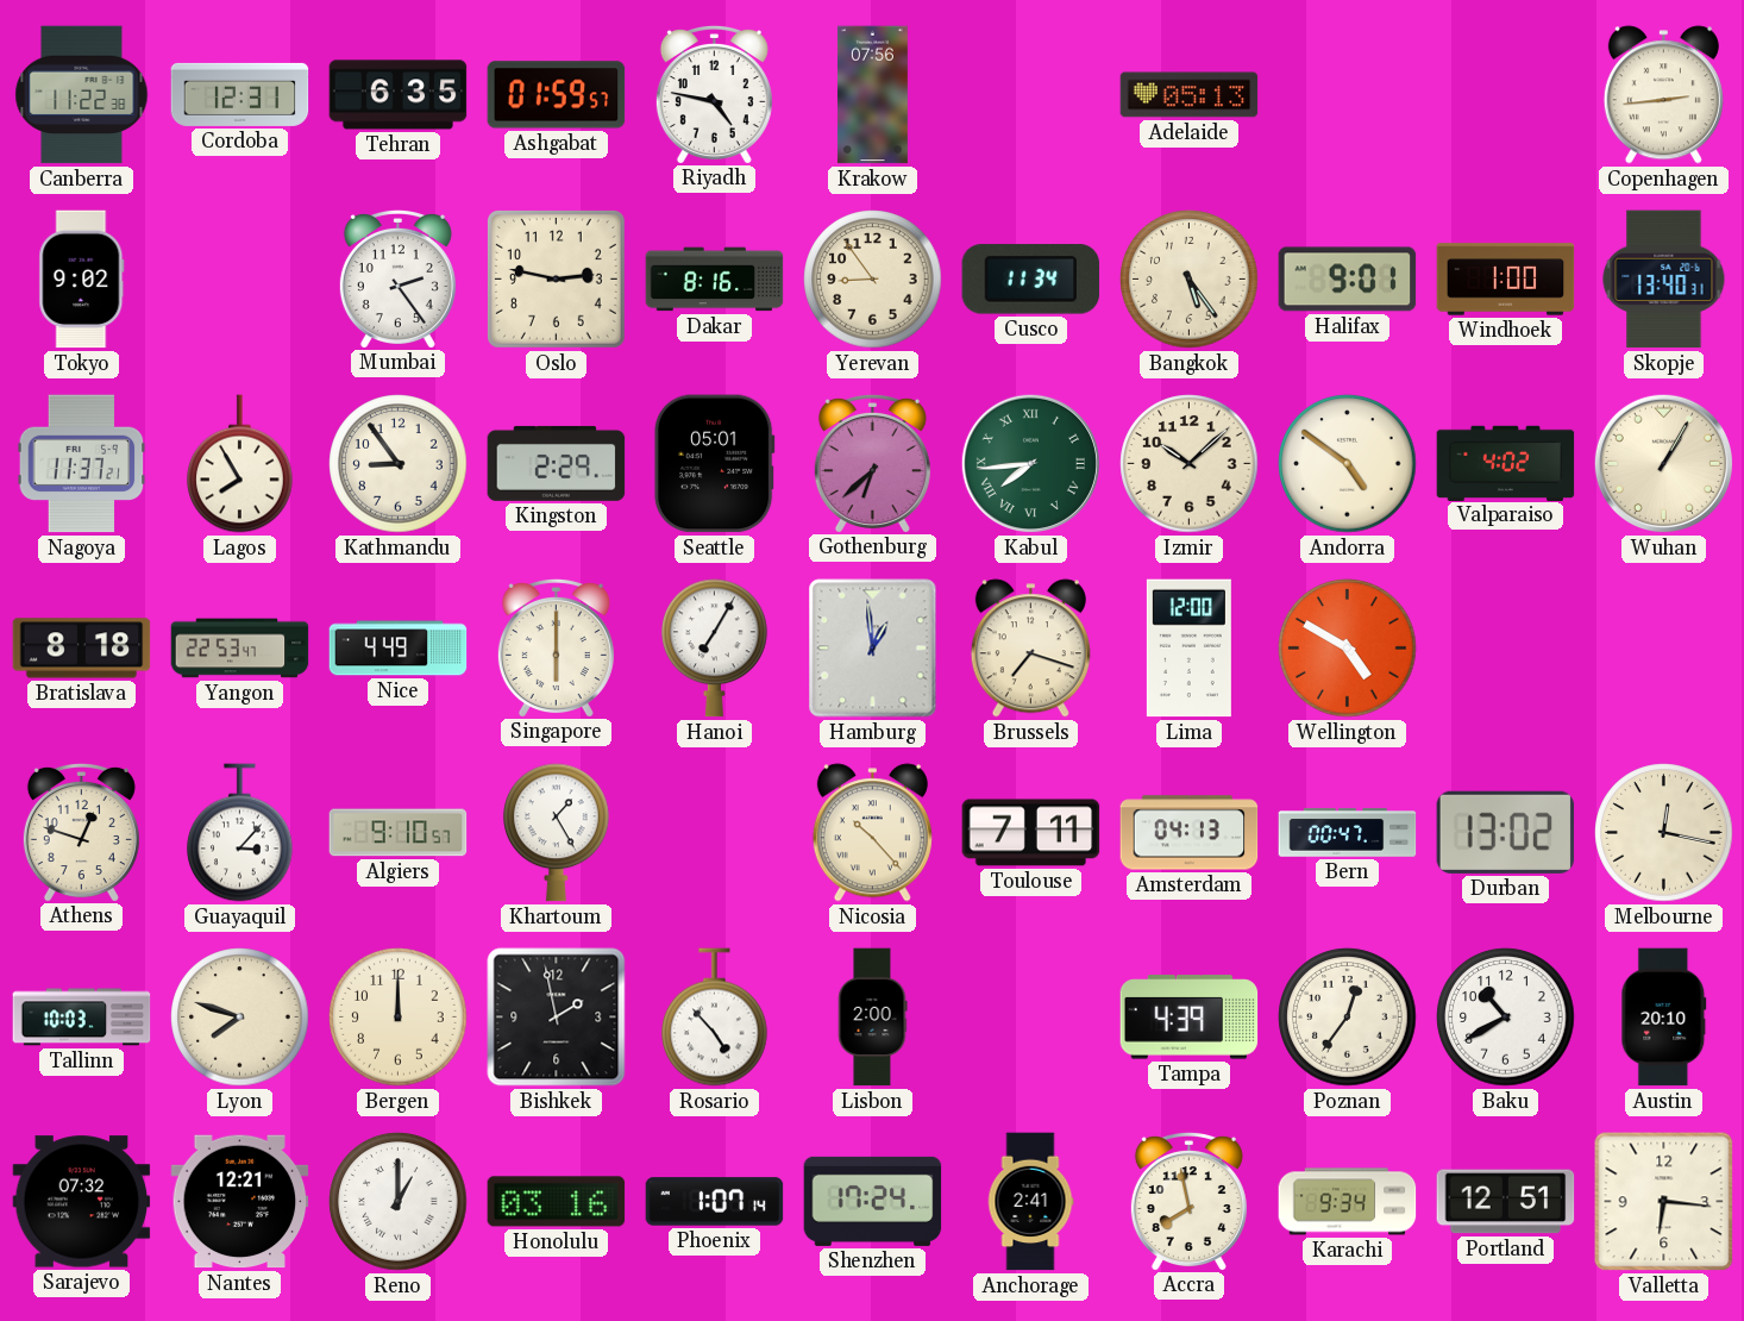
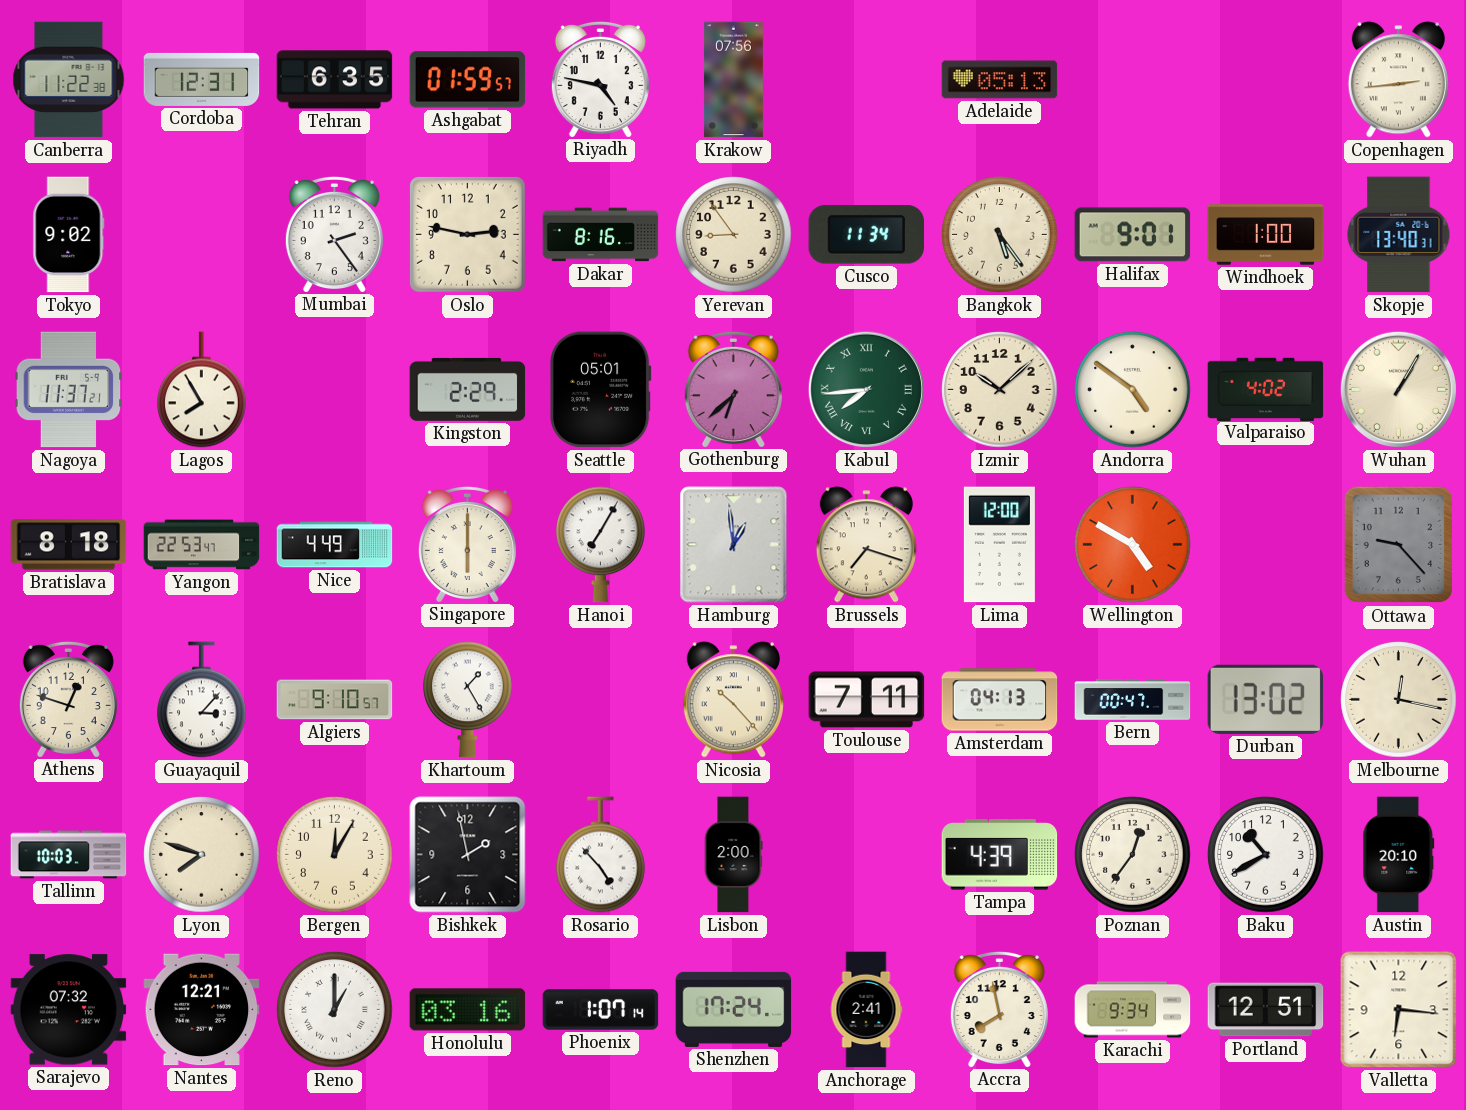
Kathmandu: 8:54 -> none
Ottawa: none -> 9:23
Bergen: 12:00 -> 12:05
